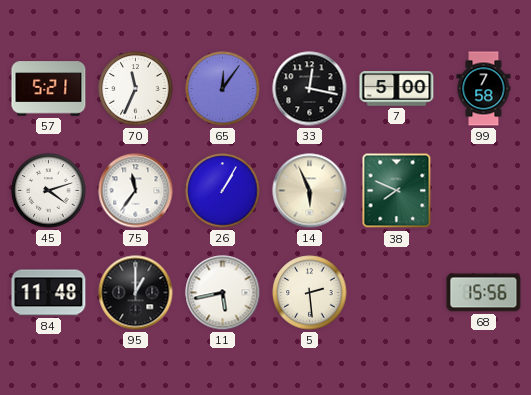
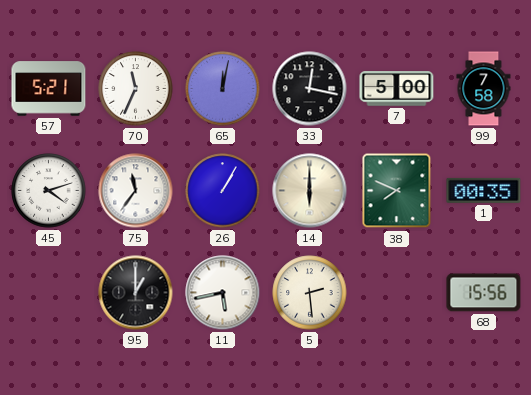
65: 12:06 -> 12:02
14: 5:56 -> 6:00
1: none -> 00:35
84: 11:48 -> none
